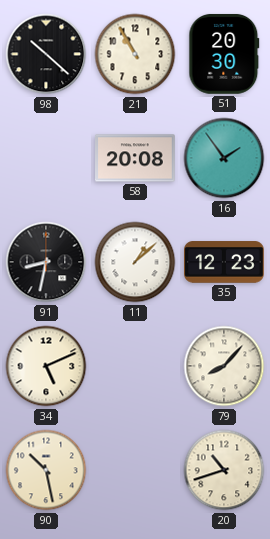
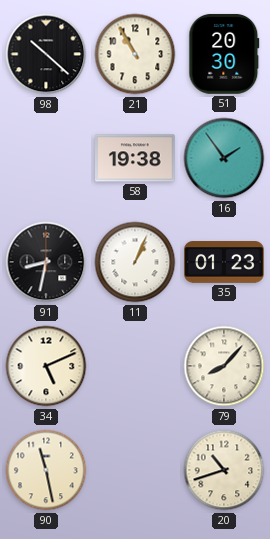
58: 20:08 -> 19:38
11: 1:08 -> 1:04
35: 12:23 -> 01:23
90: 10:28 -> 11:28
